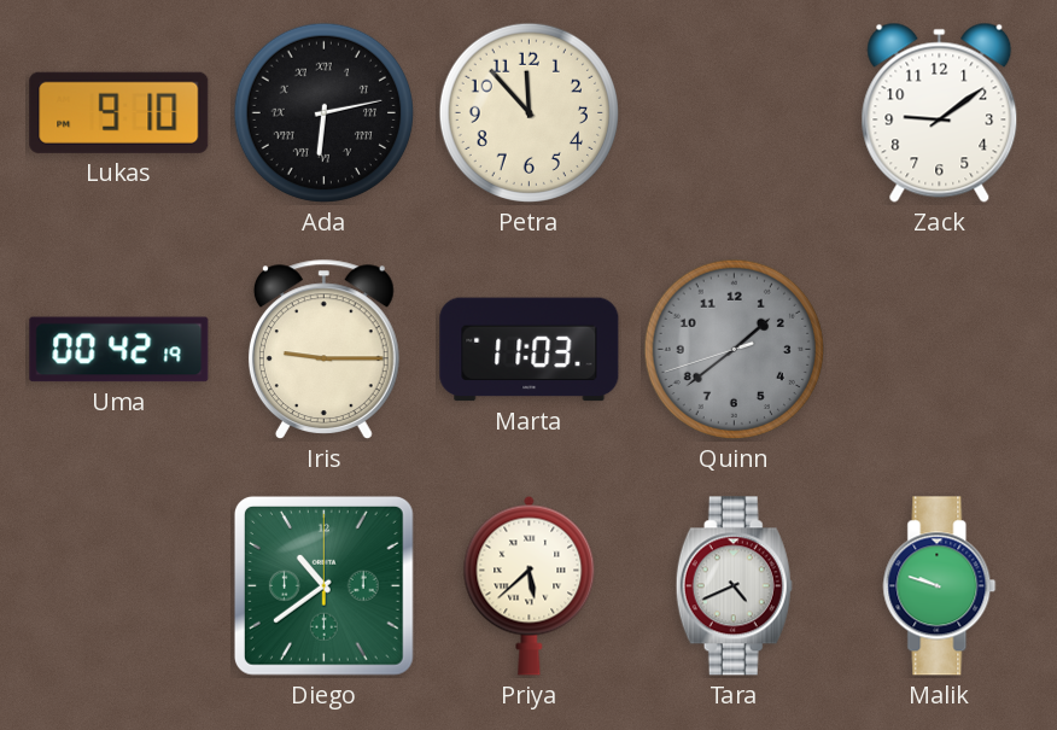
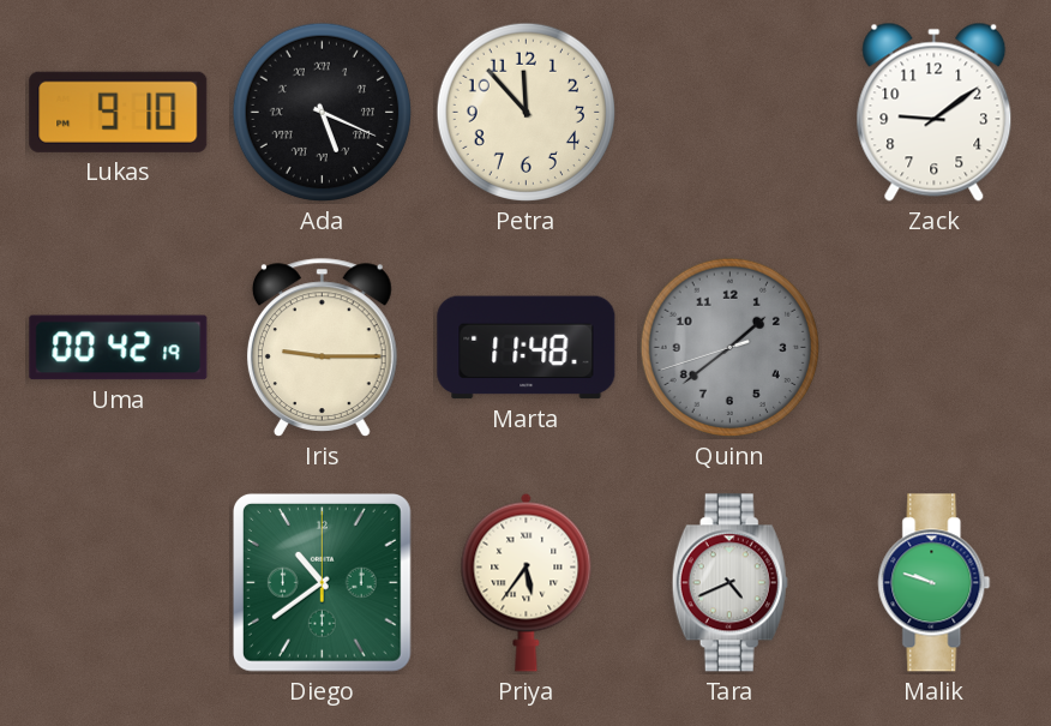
Ada: 6:13 -> 5:19
Marta: 11:03 -> 11:48
Priya: 5:38 -> 5:36
